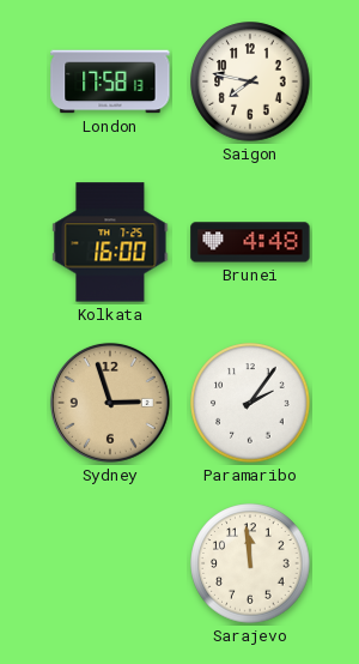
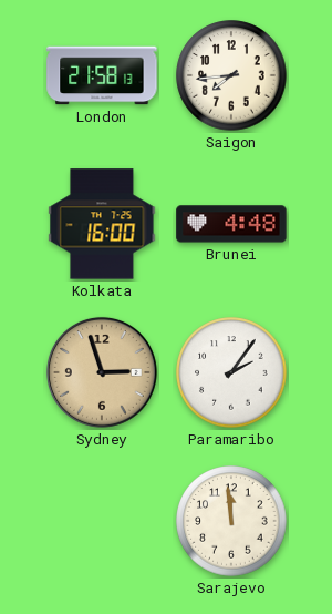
London: 17:58 -> 21:58
Saigon: 7:47 -> 7:44
